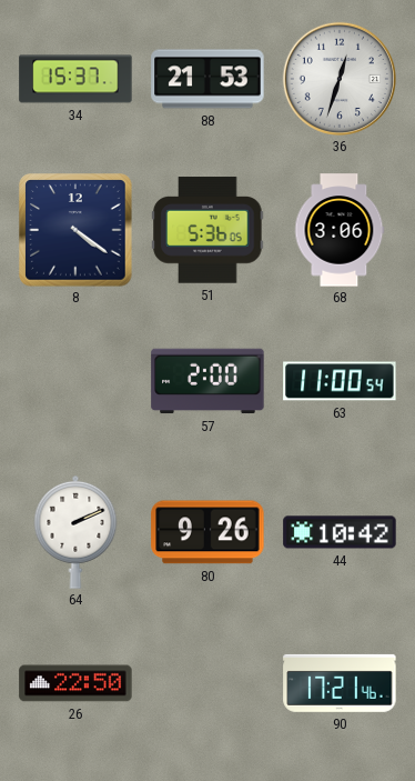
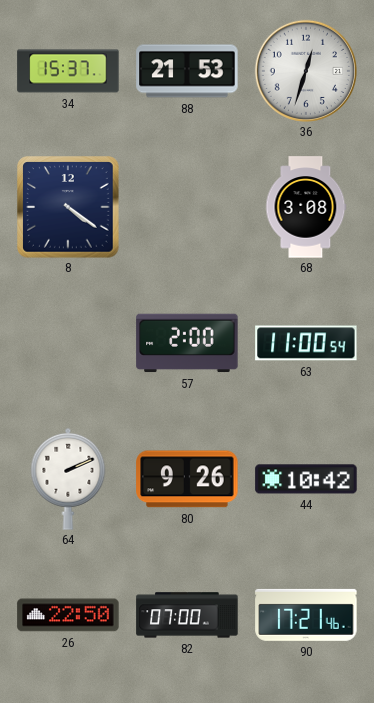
51: 5:36 -> none
68: 3:06 -> 3:08
82: none -> 07:00
